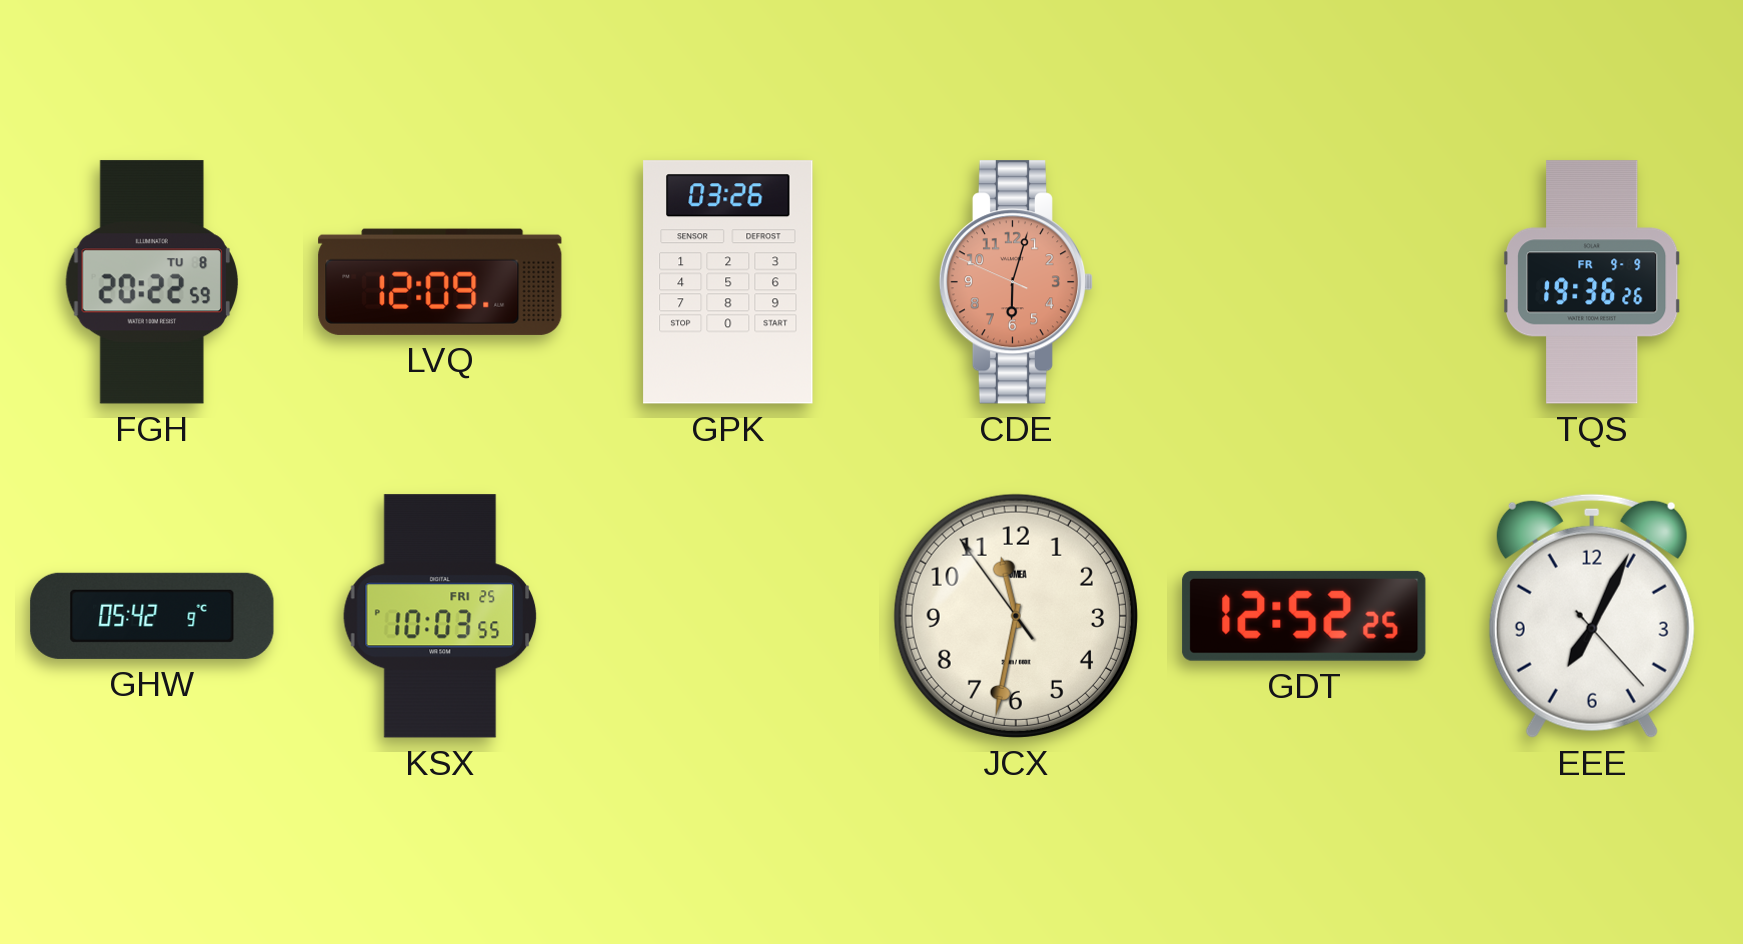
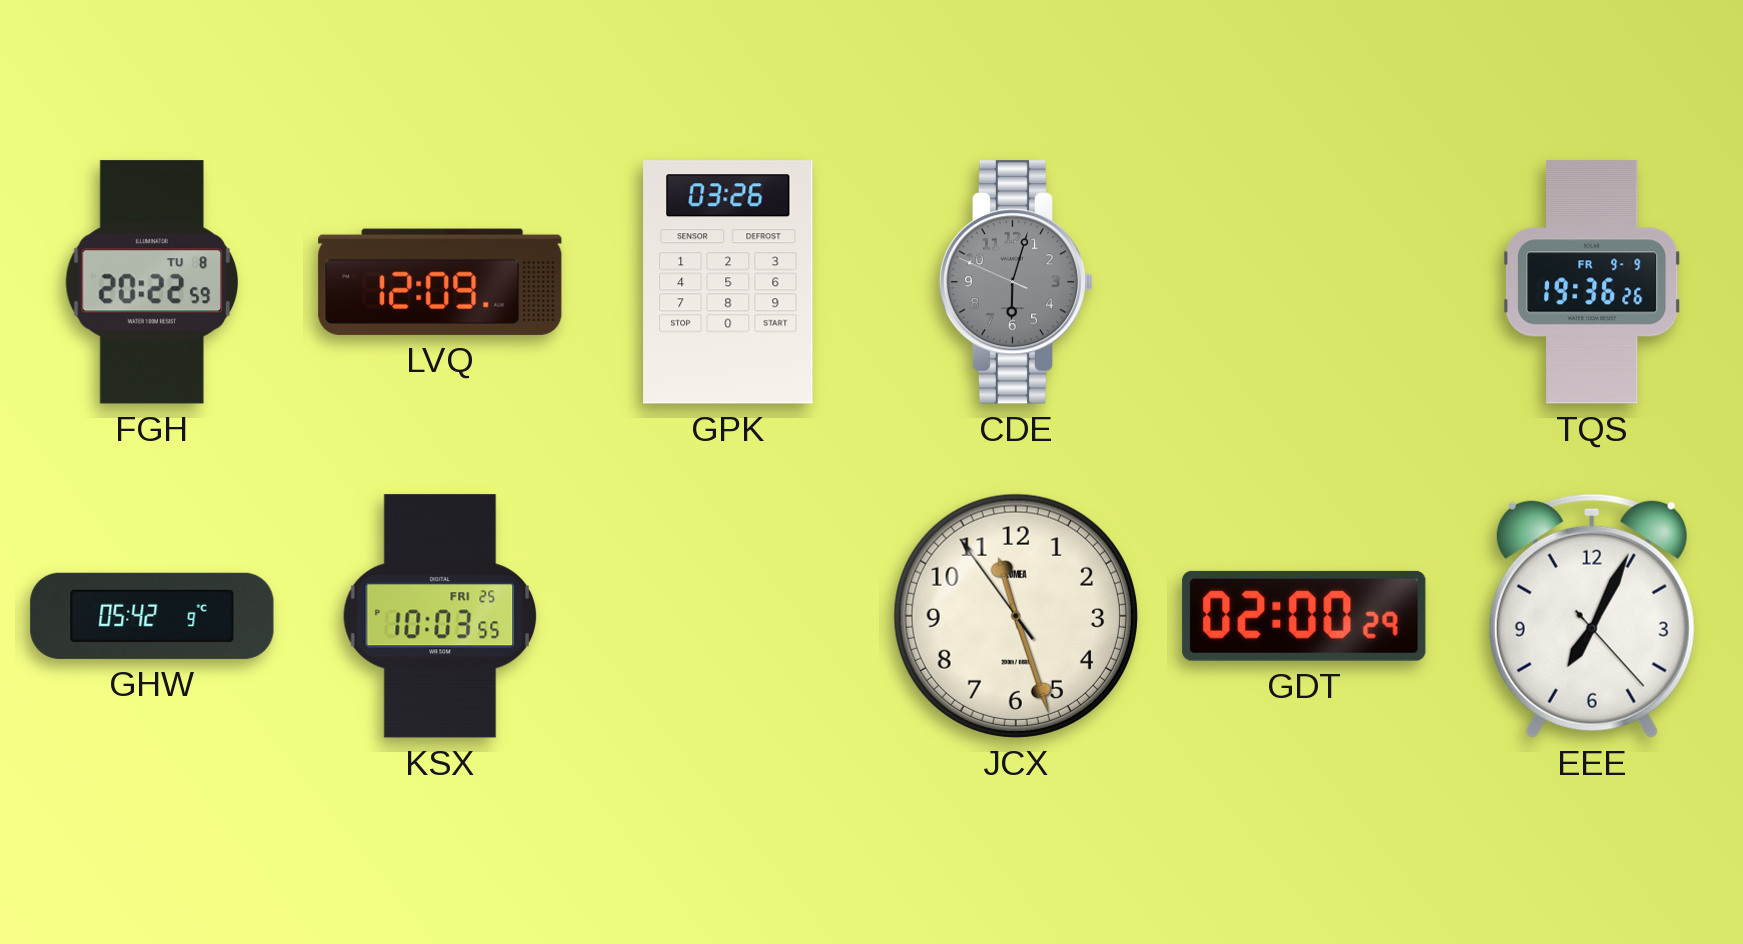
CDE dial: salmon -> grey
JCX: 11:31 -> 11:26
GDT: 12:52 -> 02:00
